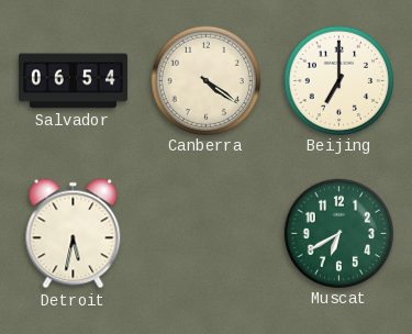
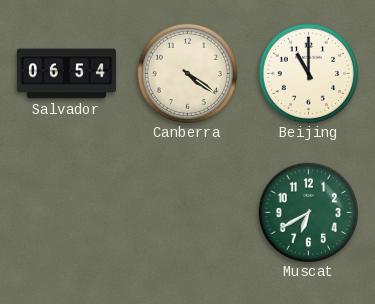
Beijing: 7:00 -> 11:00
Detroit: 5:32 -> none
